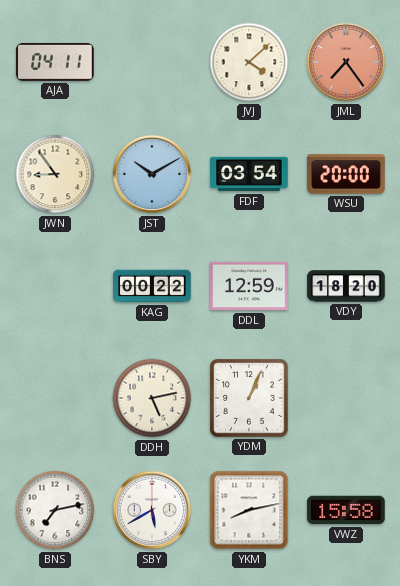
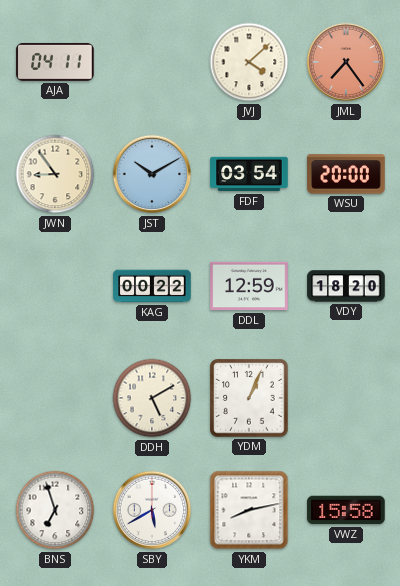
DDH: 5:13 -> 5:10
BNS: 7:13 -> 6:57
